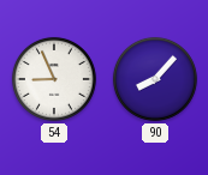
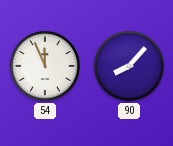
54: 8:56 -> 11:56
